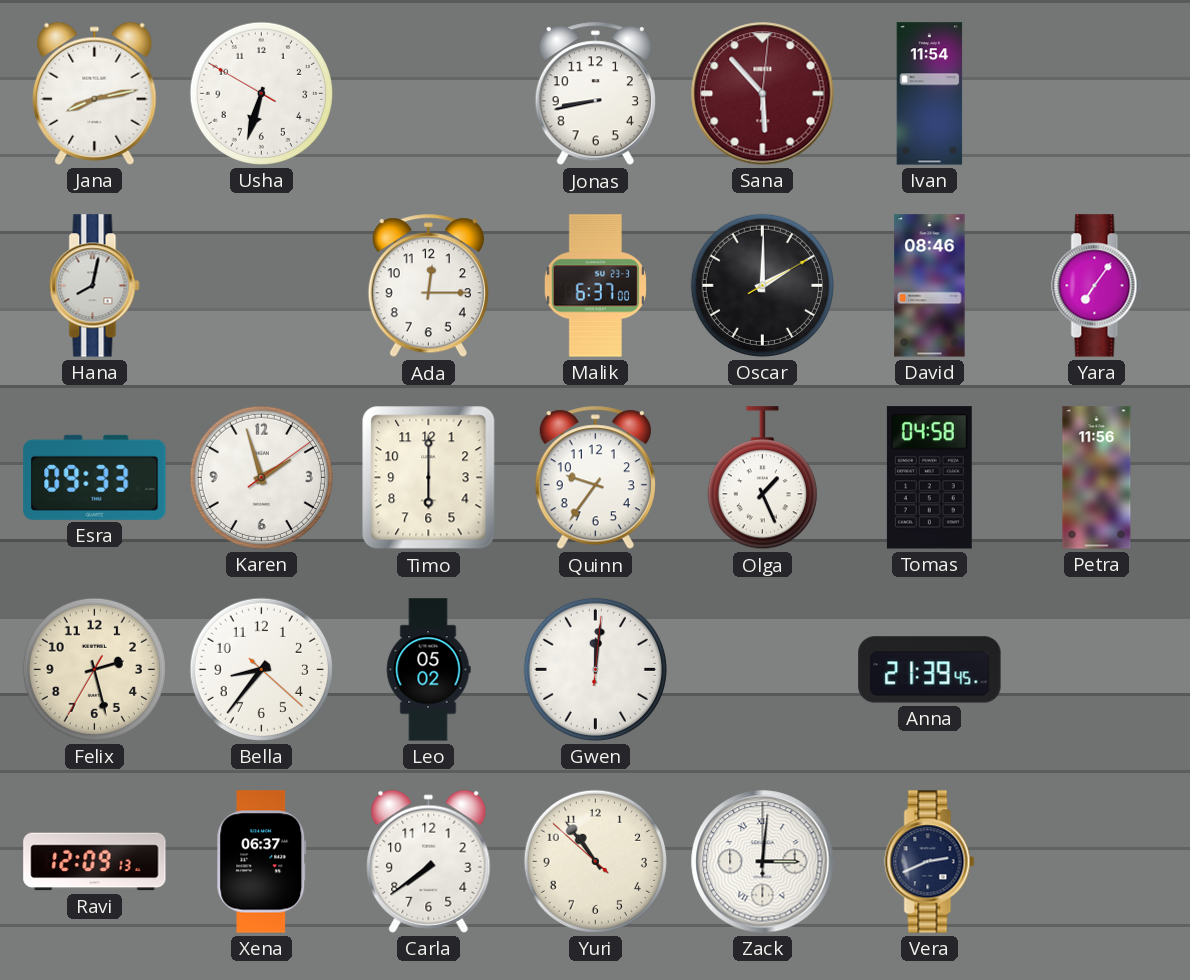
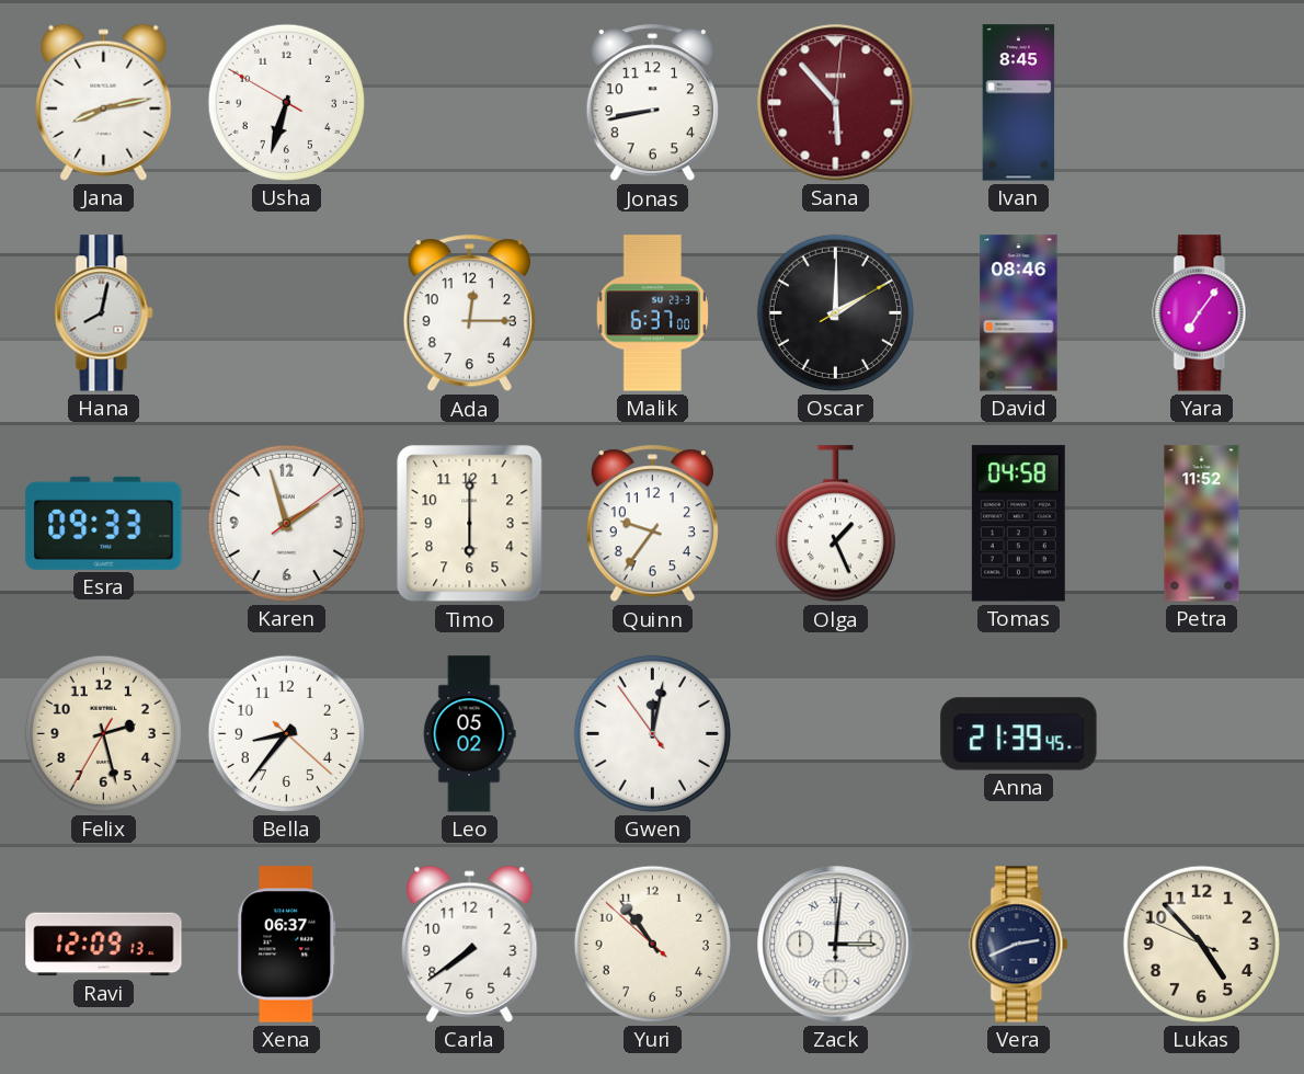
Ivan: 11:54 -> 8:45
Petra: 11:56 -> 11:52
Gwen: 12:01:01 -> 12:01:54
Lukas: none -> 4:52
